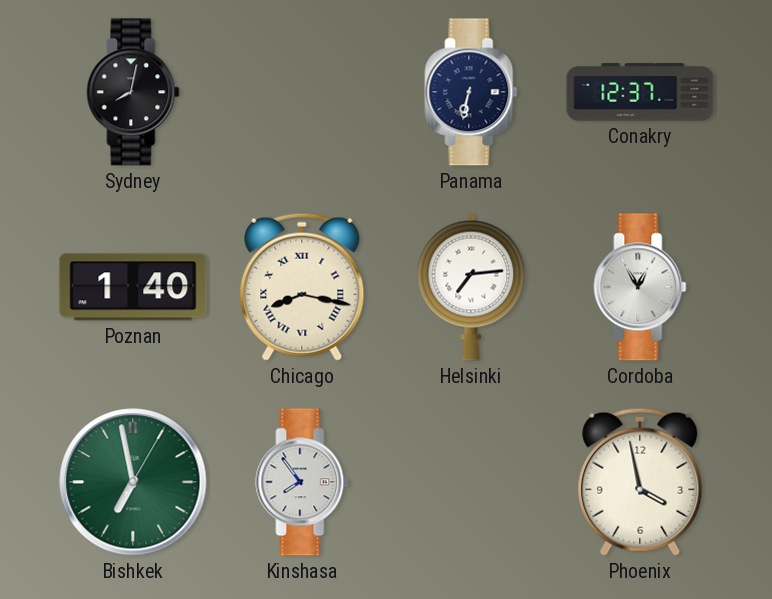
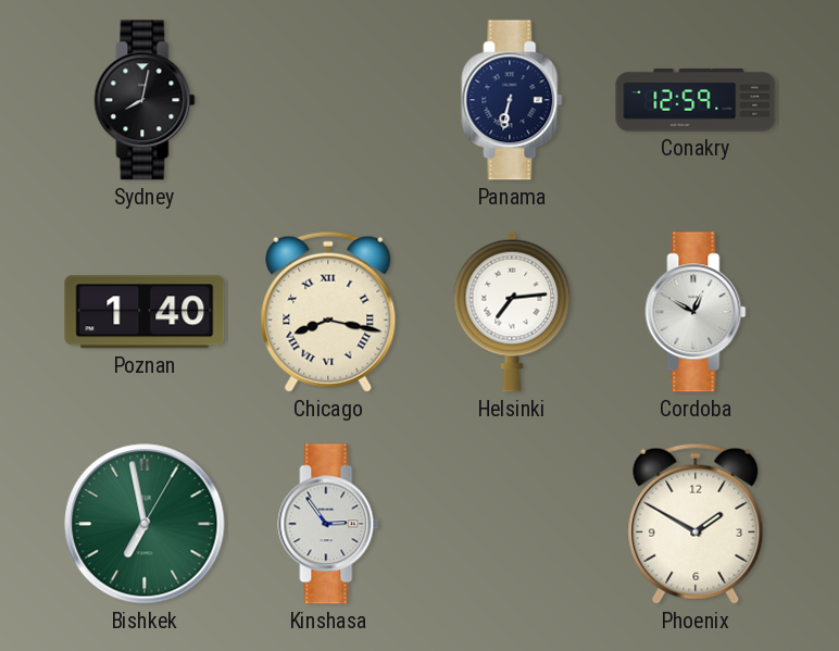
Conakry: 12:37 -> 12:59
Cordoba: 12:55 -> 12:50
Kinshasa: 7:54 -> 2:54
Phoenix: 3:58 -> 1:50
